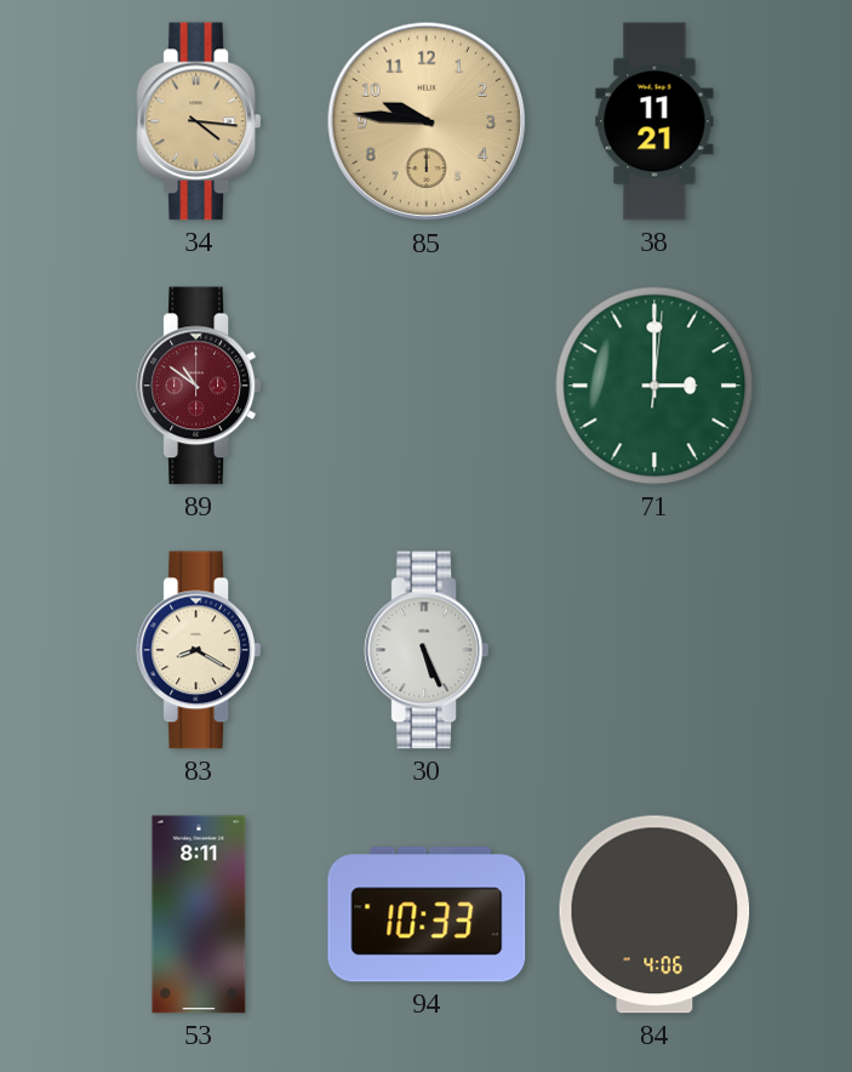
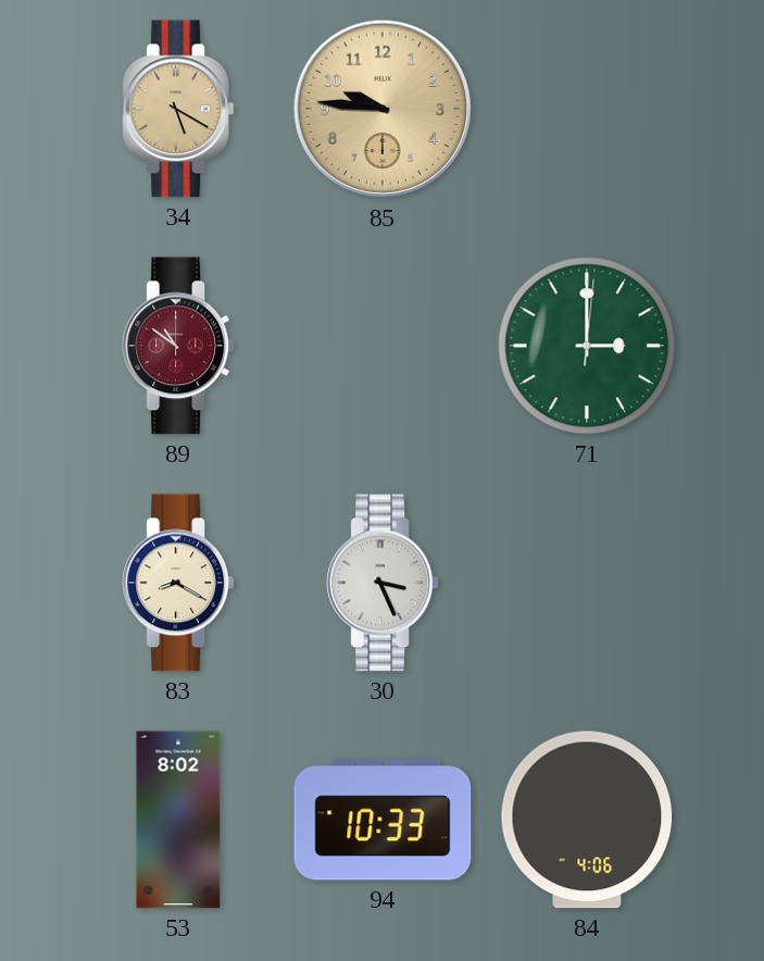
34: 4:16 -> 5:20
38: 11:21 -> none
30: 5:26 -> 3:26
53: 8:11 -> 8:02
